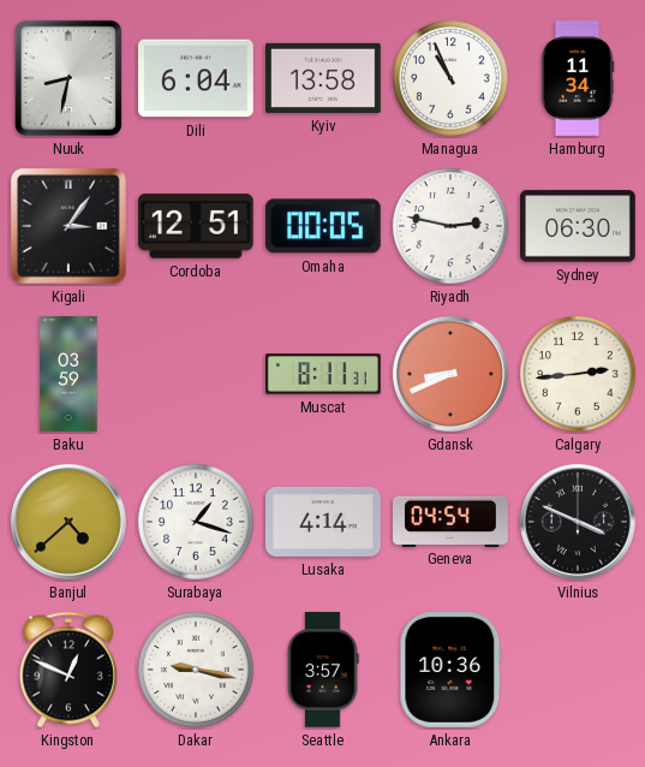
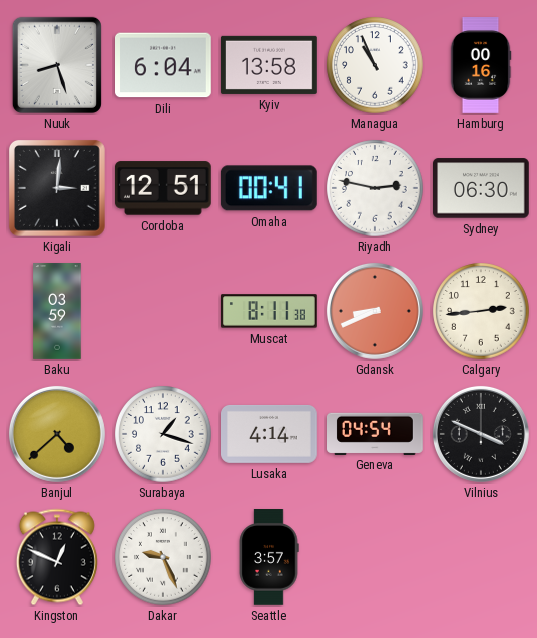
Nuuk: 8:32 -> 8:27
Hamburg: 11:34 -> 00:16
Kigali: 3:06 -> 3:01
Omaha: 00:05 -> 00:41
Muscat: 8:11:31 -> 8:11:38
Dakar: 9:17 -> 9:26
Ankara: 10:36 -> none
